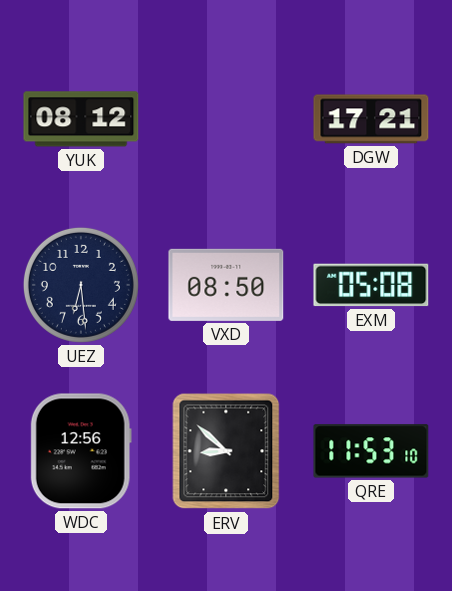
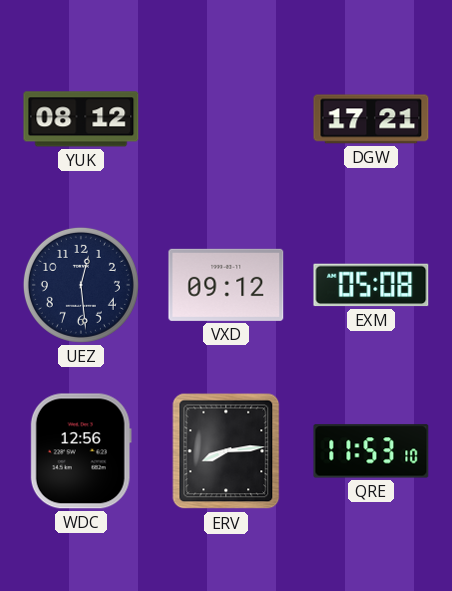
UEZ: 6:29 -> 12:29
VXD: 08:50 -> 09:12
ERV: 8:52 -> 8:14
